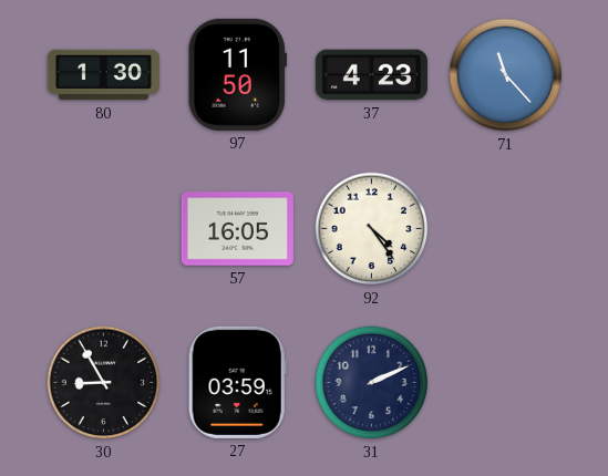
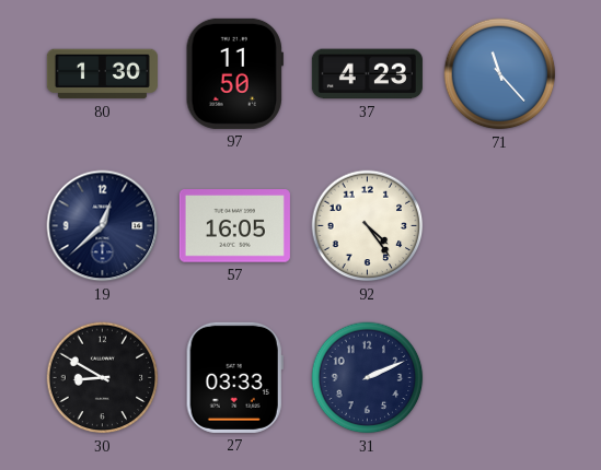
19: none -> 12:38
30: 8:55 -> 8:50
27: 03:59 -> 03:33
